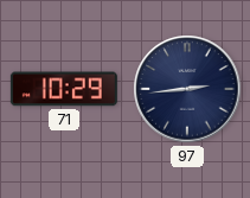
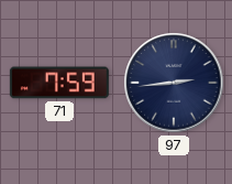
71: 10:29 -> 7:59
